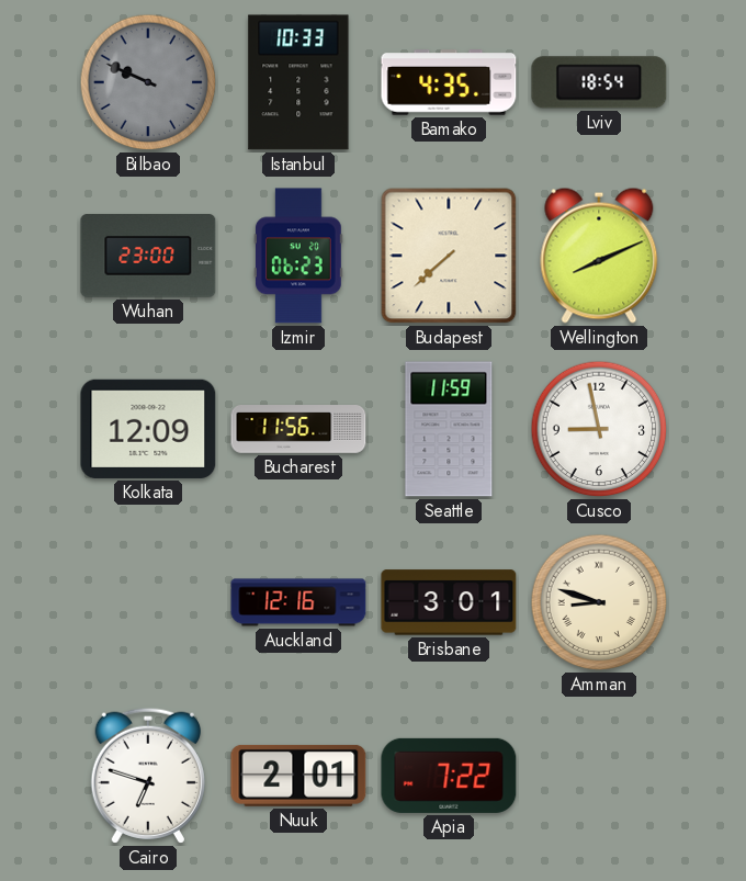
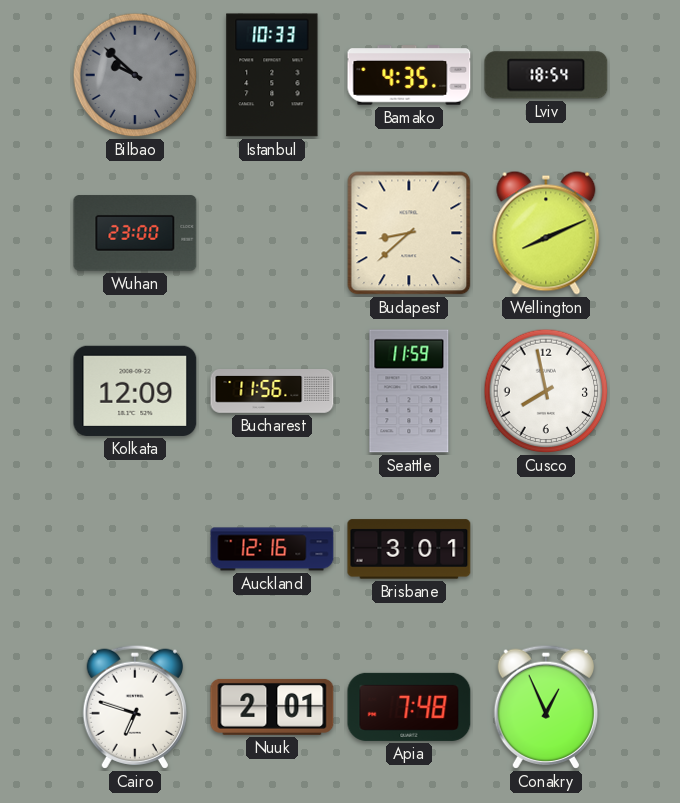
Bilbao: 9:49 -> 9:52
Izmir: 06:23 -> none
Budapest: 7:38 -> 8:38
Cusco: 8:58 -> 7:58
Amman: 8:48 -> none
Apia: 7:22 -> 7:48
Conakry: none -> 12:56
